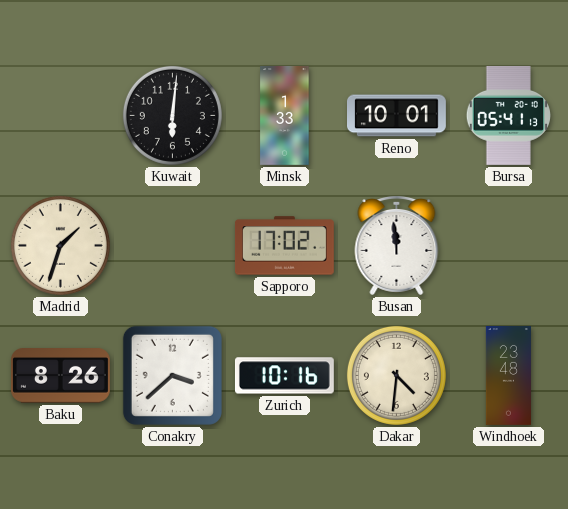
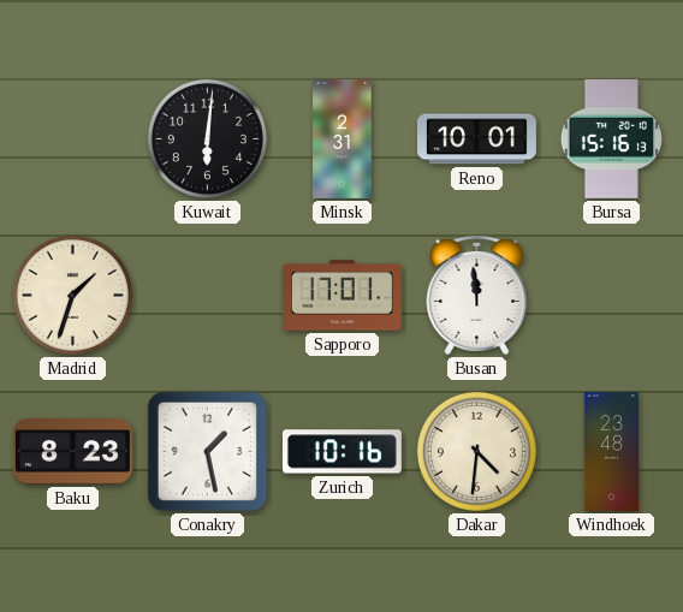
Minsk: 1:33 -> 2:31
Bursa: 05:41 -> 15:16
Sapporo: 17:02 -> 17:01
Baku: 8:26 -> 8:23
Conakry: 3:38 -> 1:28
